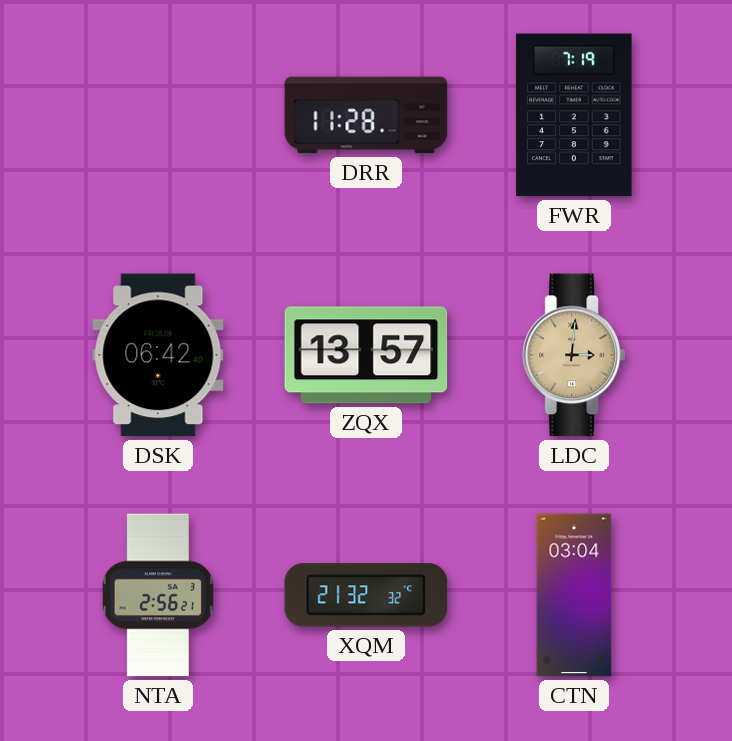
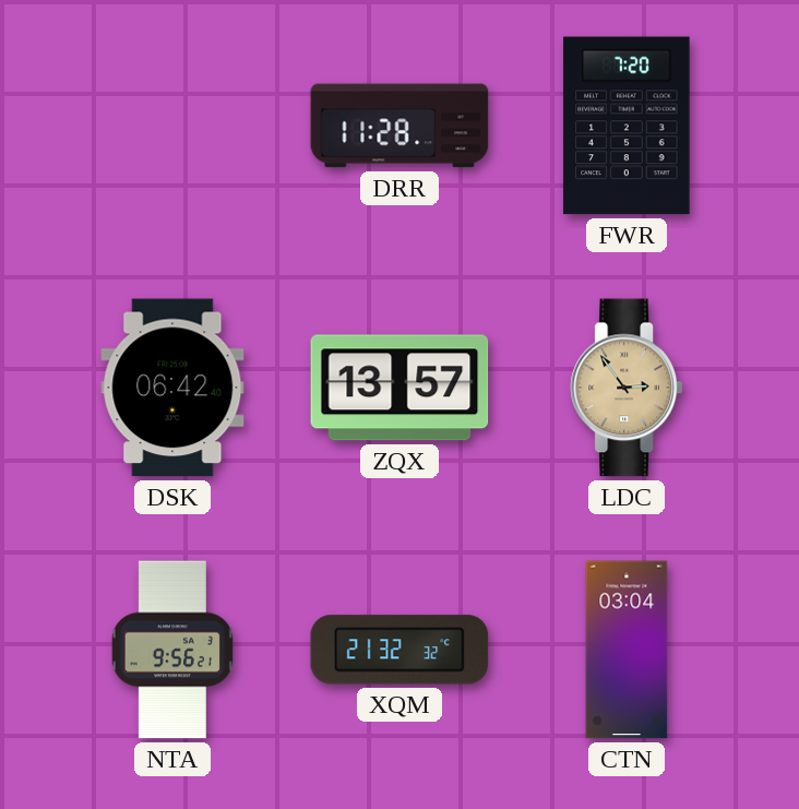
FWR: 7:19 -> 7:20
LDC: 3:01 -> 2:54
NTA: 2:56 -> 9:56
